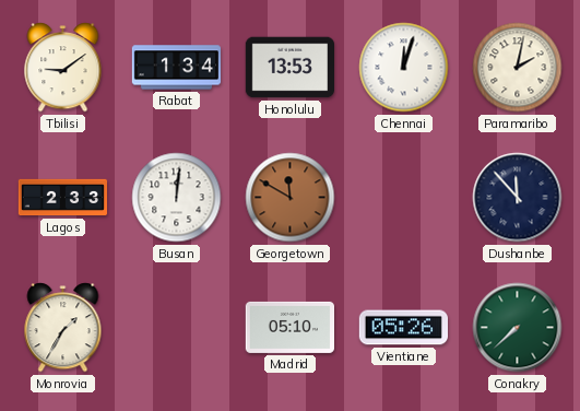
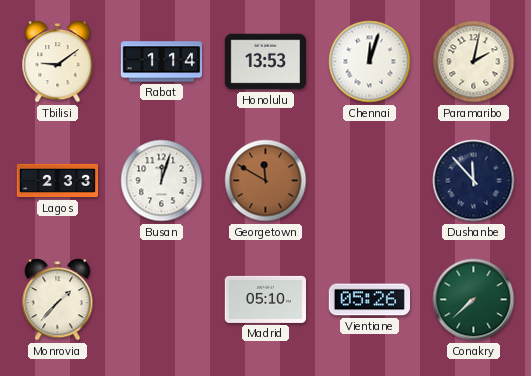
Rabat: 1:34 -> 1:14
Busan: 12:01 -> 12:03
Monrovia: 1:35 -> 1:37
